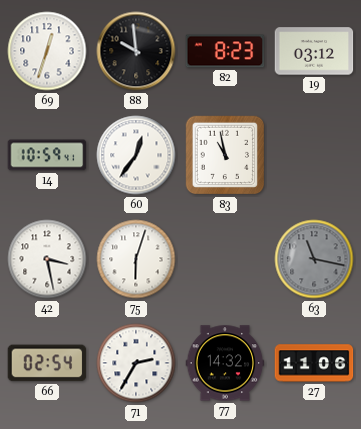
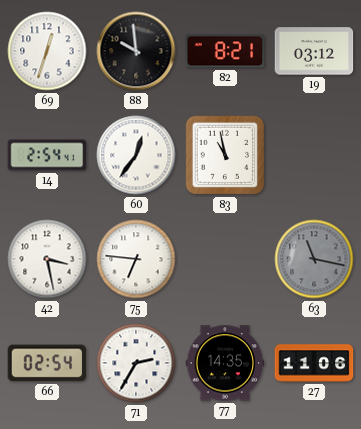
82: 8:23 -> 8:21
14: 10:59 -> 2:54
75: 6:03 -> 6:46
77: 14:32 -> 14:35
